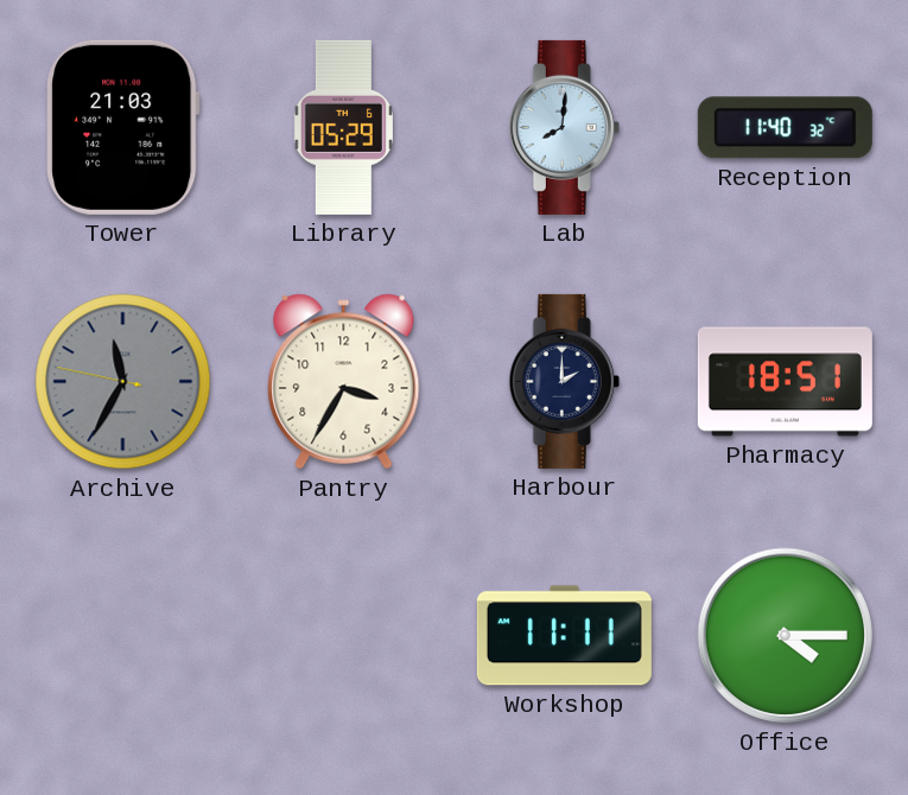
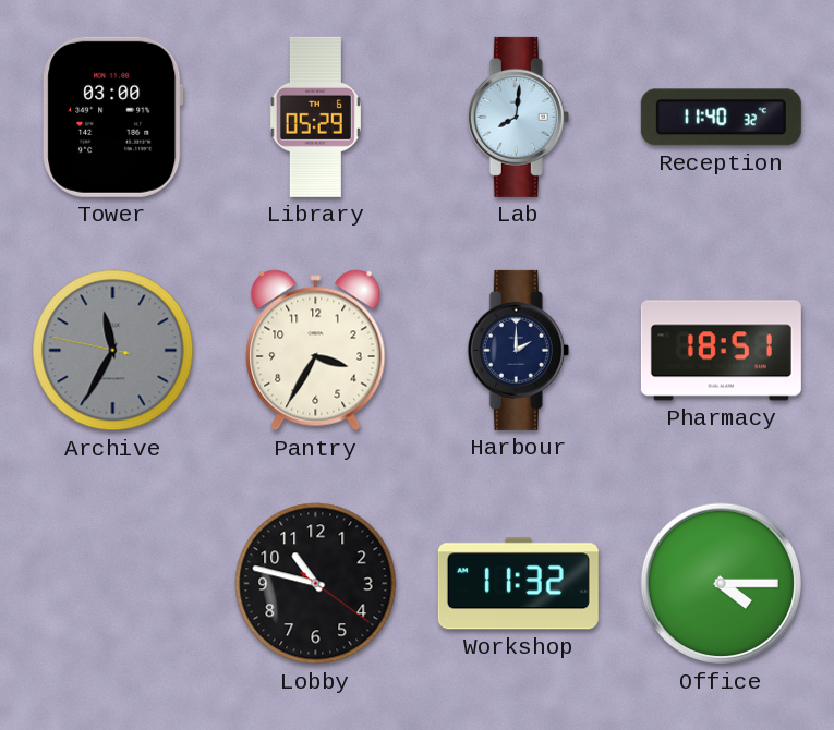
Tower: 21:03 -> 03:00
Lobby: none -> 10:47
Workshop: 11:11 -> 11:32
